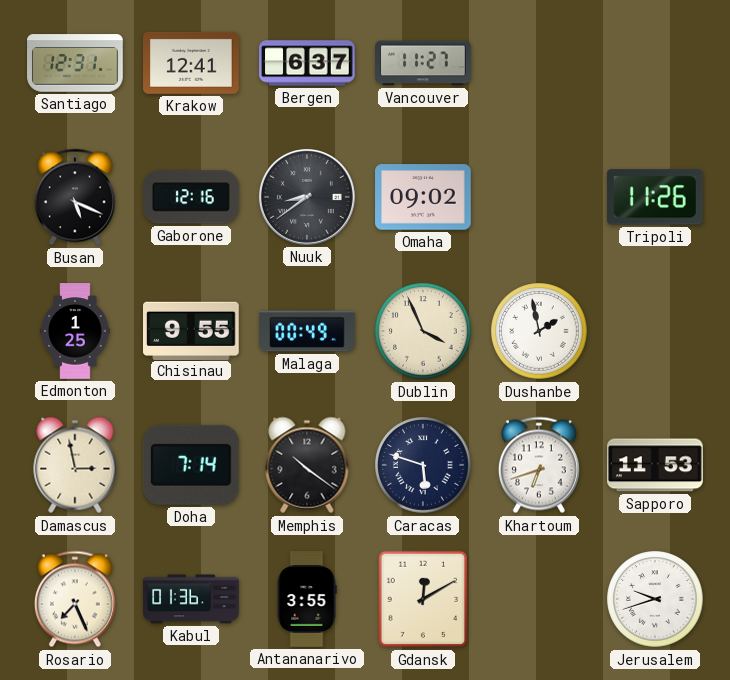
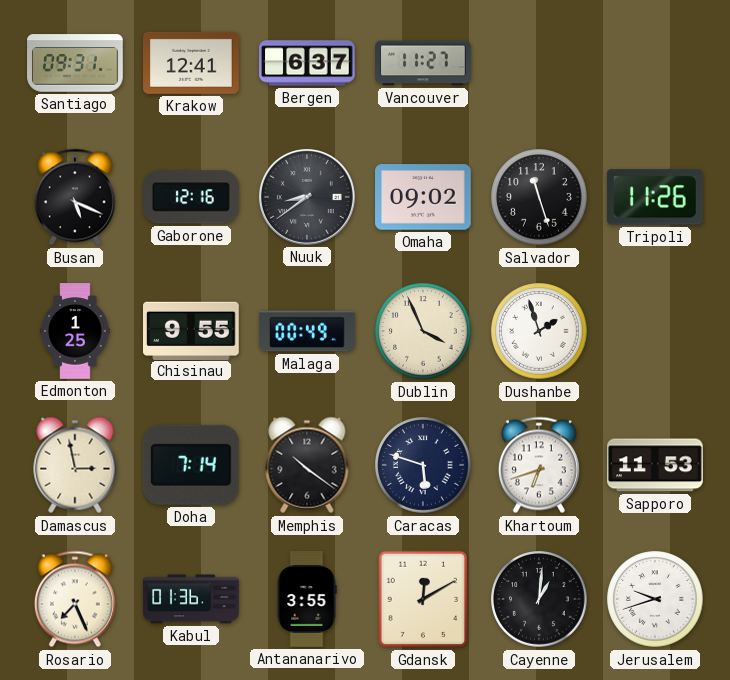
Santiago: 12:31 -> 09:31
Salvador: none -> 11:27
Dushanbe: 1:58 -> 1:57
Cayenne: none -> 1:01
